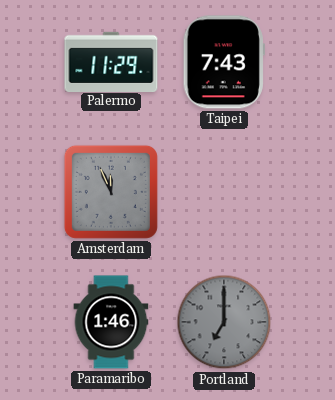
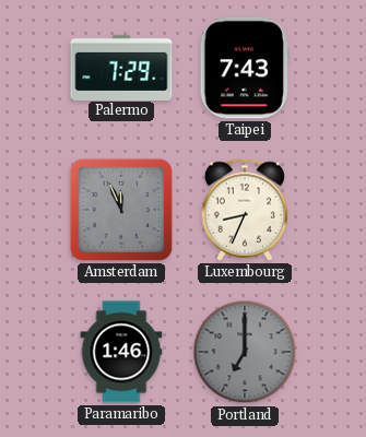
Palermo: 11:29 -> 7:29
Luxembourg: none -> 8:34
